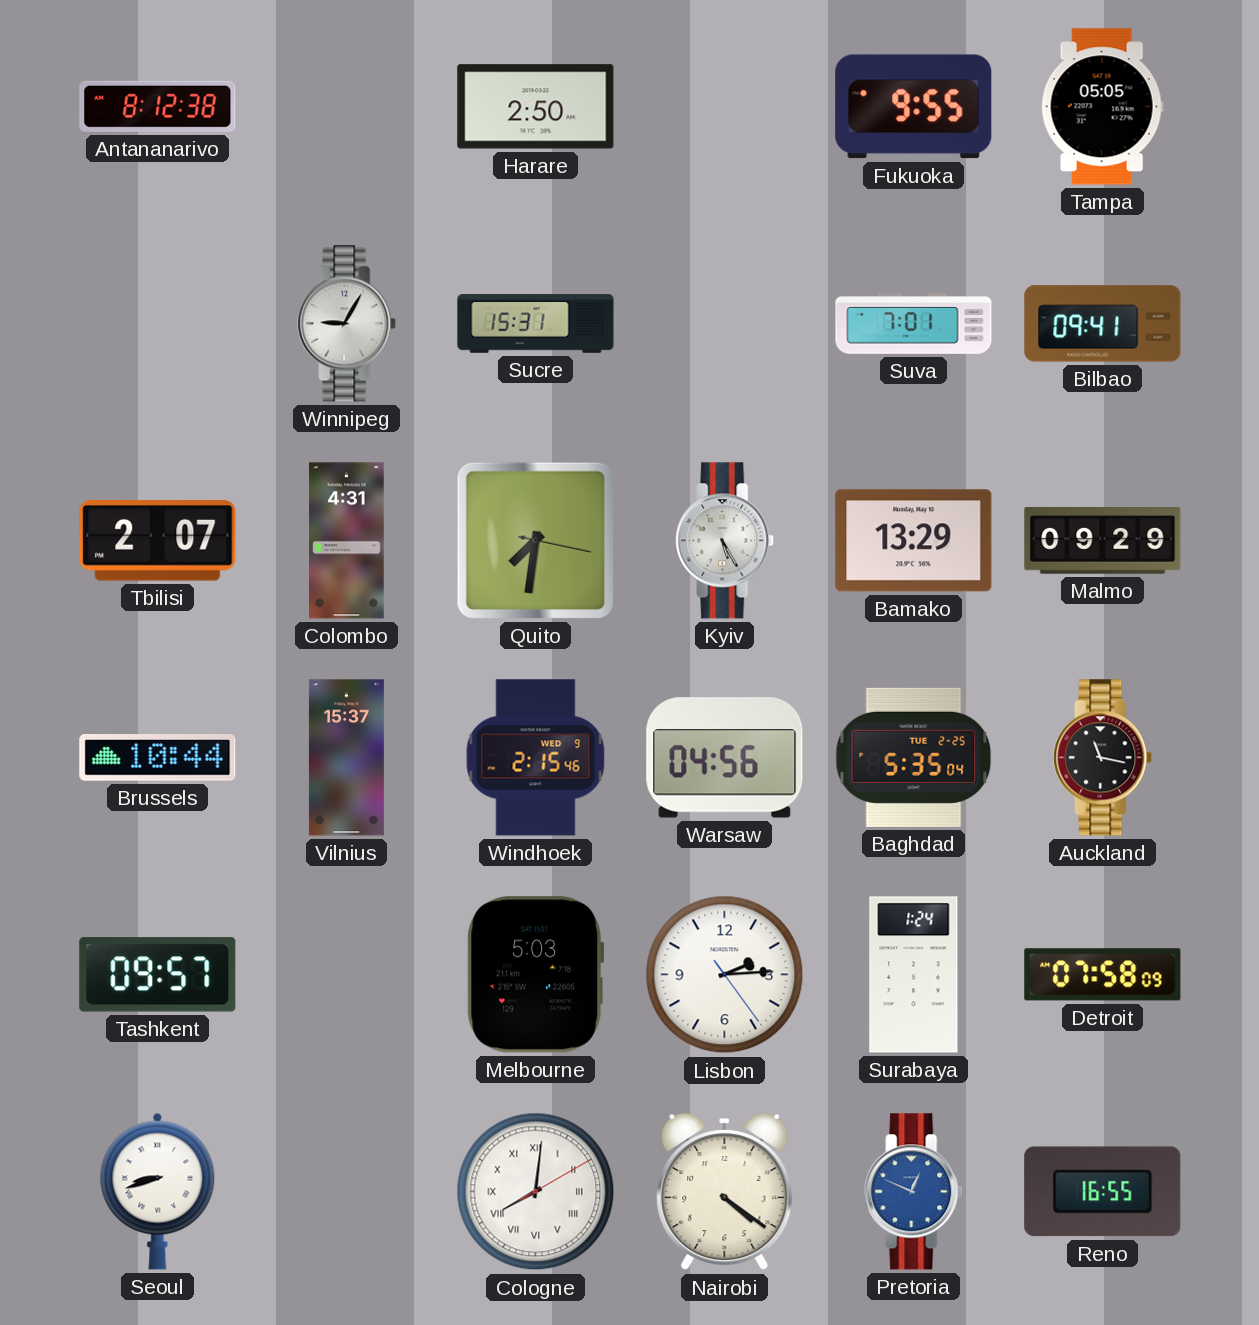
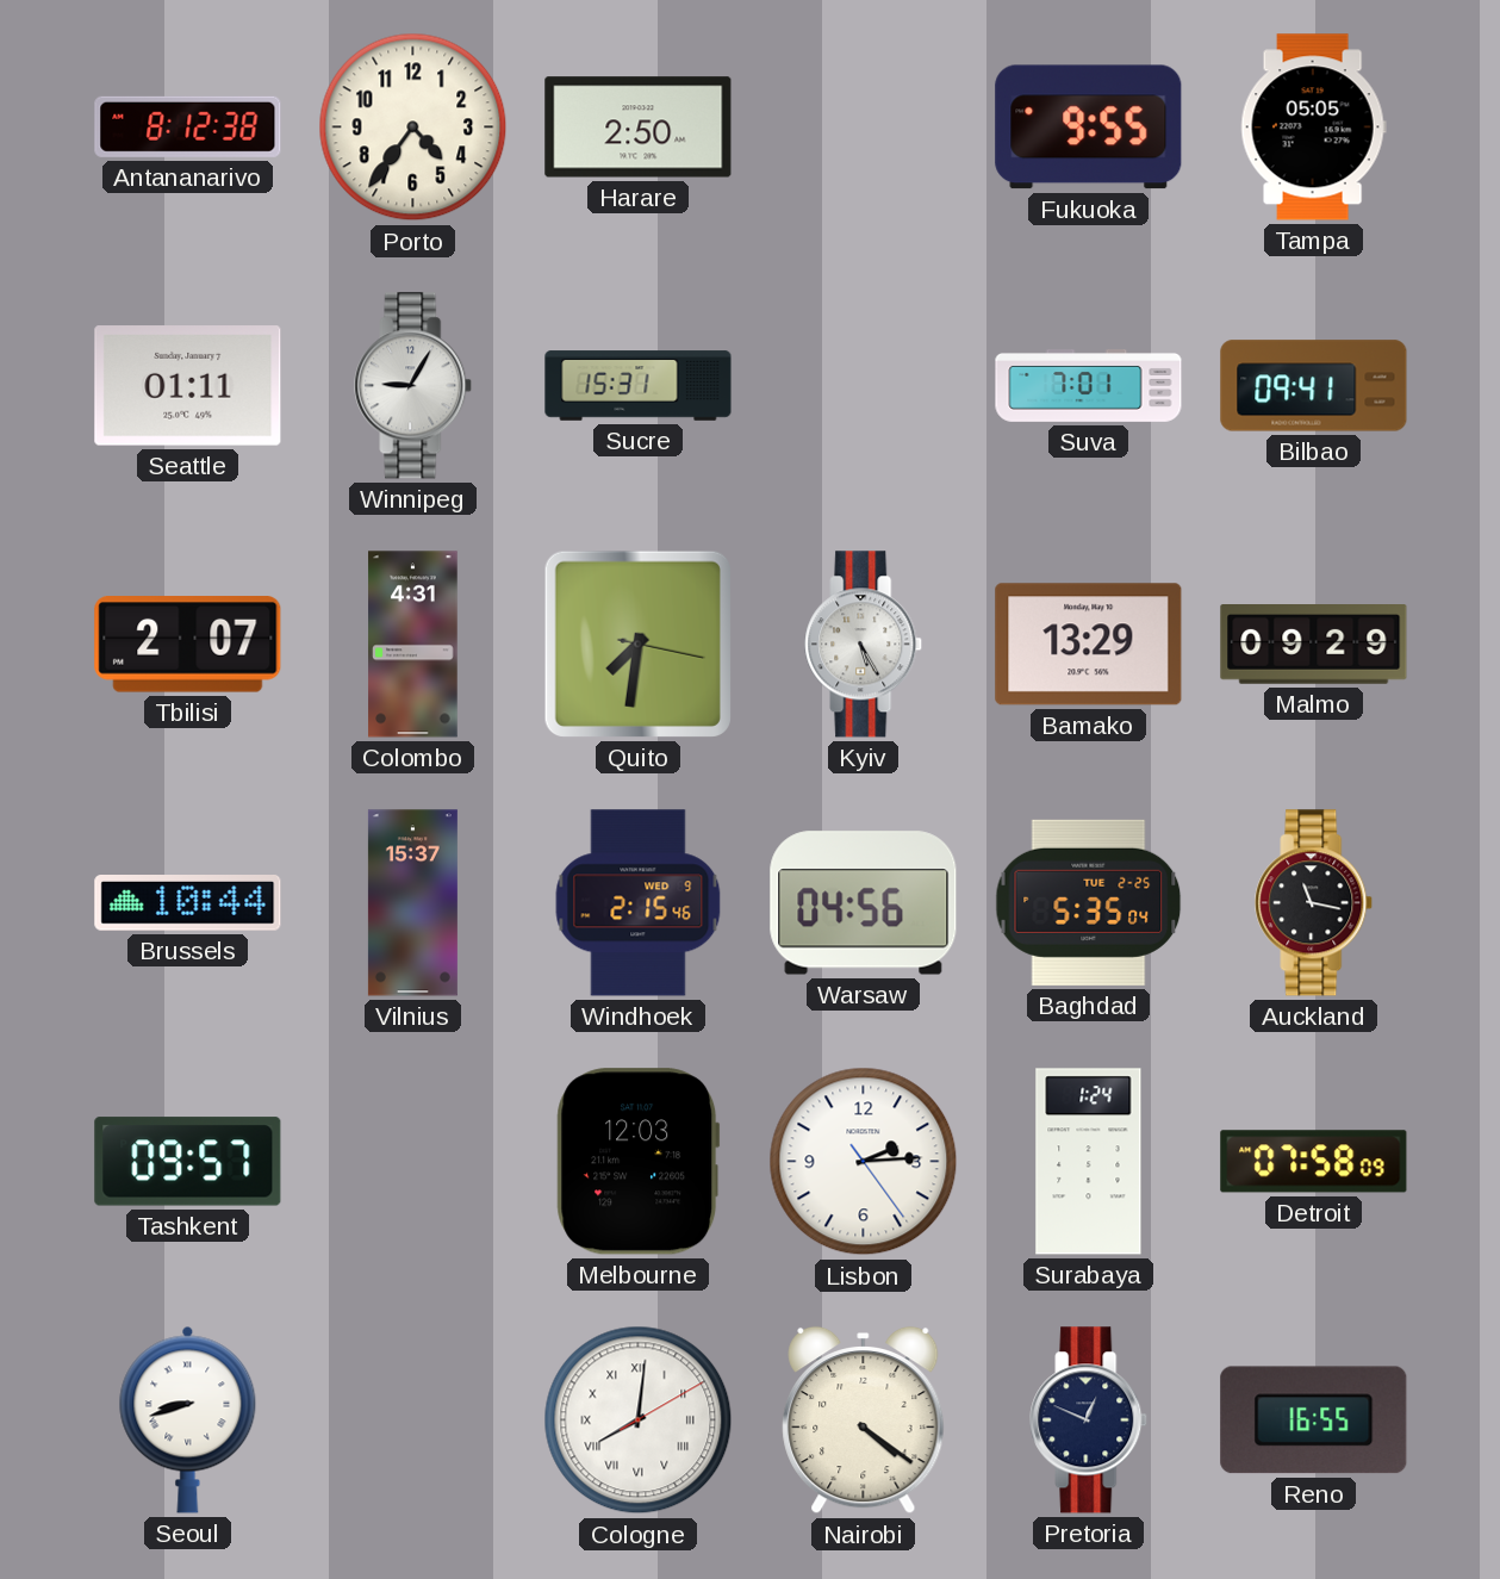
Porto: none -> 4:36
Seattle: none -> 01:11
Melbourne: 5:03 -> 12:03
Pretoria dial: blue -> navy
